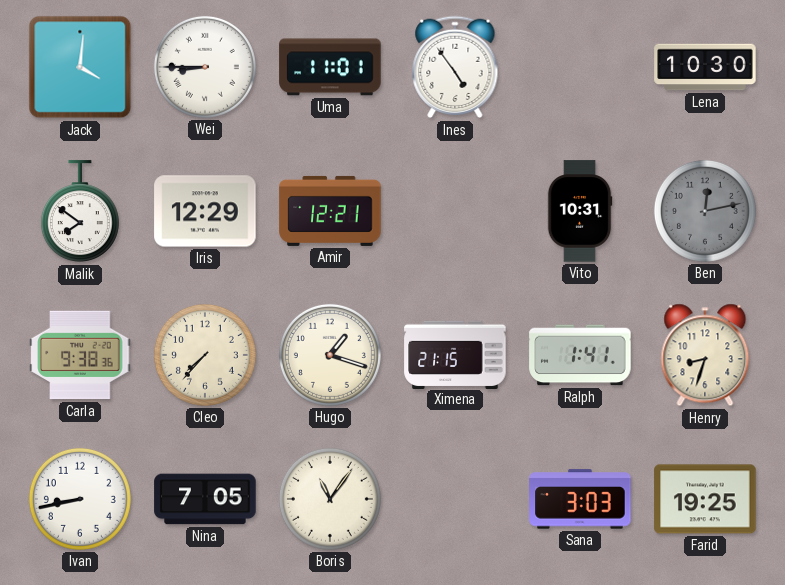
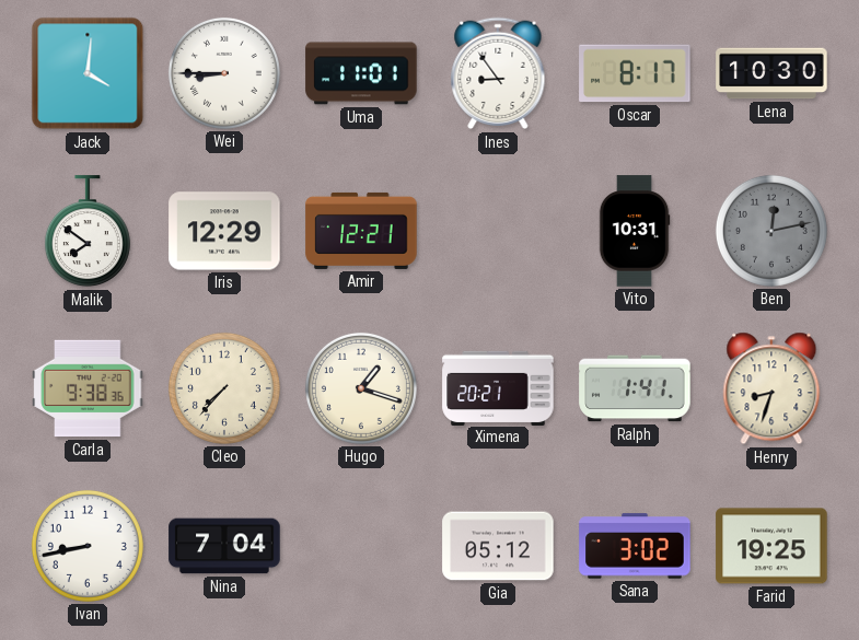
Ines: 4:54 -> 8:54
Oscar: none -> 8:17
Ximena: 21:15 -> 20:21
Nina: 7:05 -> 7:04
Boris: 11:06 -> none
Gia: none -> 05:12
Sana: 3:03 -> 3:02
